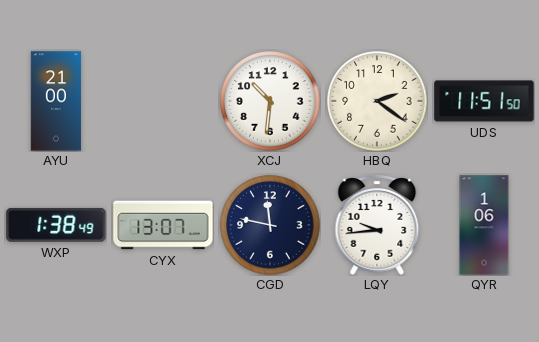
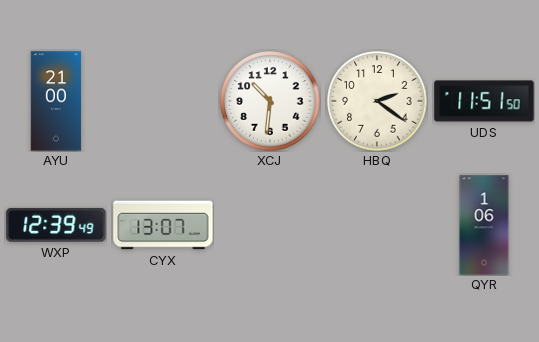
WXP: 1:38 -> 12:39
CGD: 11:47 -> none
LQY: 9:44 -> none
